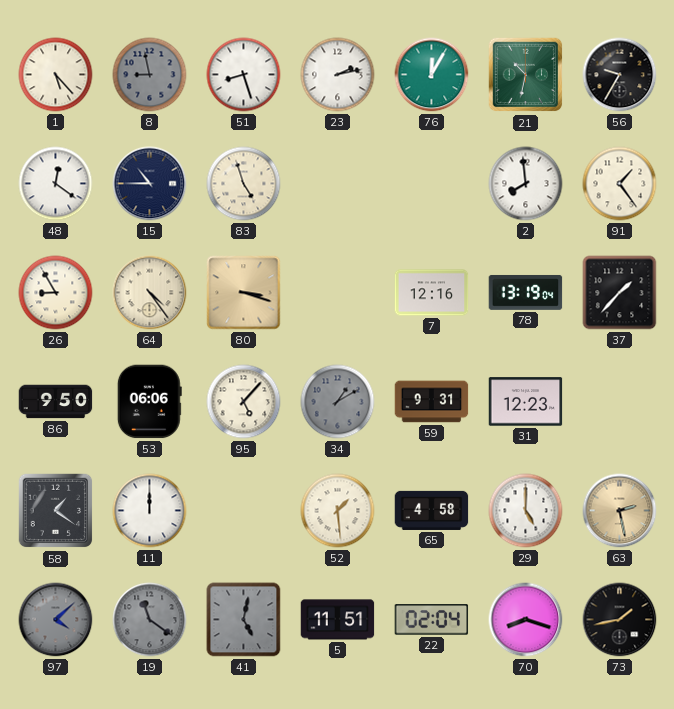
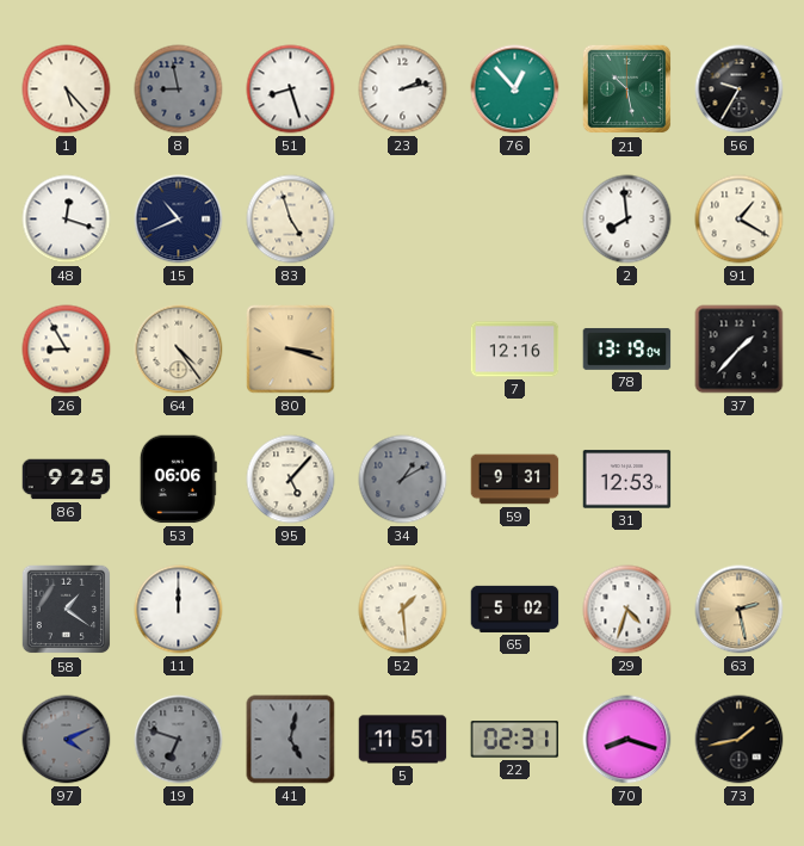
76: 12:05 -> 12:53
21: 10:32 -> 10:28
48: 12:21 -> 12:18
15: 10:45 -> 10:41
91: 1:24 -> 1:20
86: 9:50 -> 9:25
31: 12:23 -> 12:53
65: 4:58 -> 5:02
29: 5:00 -> 4:33
97: 4:08 -> 4:11
19: 11:21 -> 6:48
22: 02:04 -> 02:31
